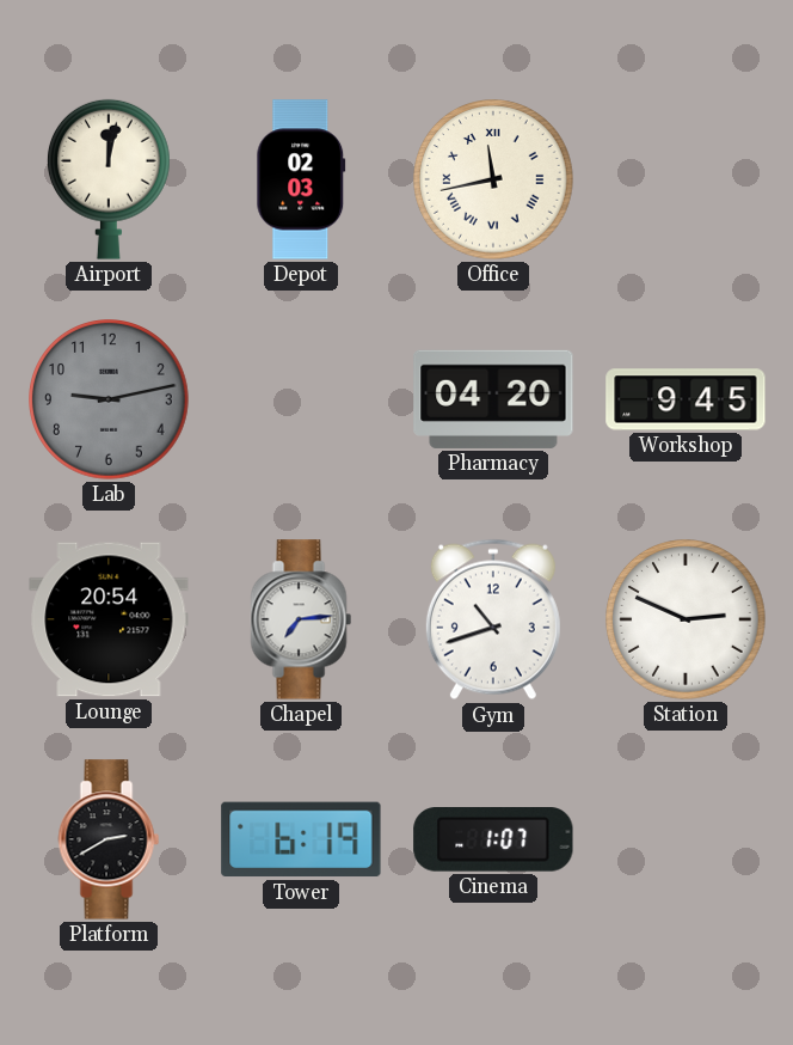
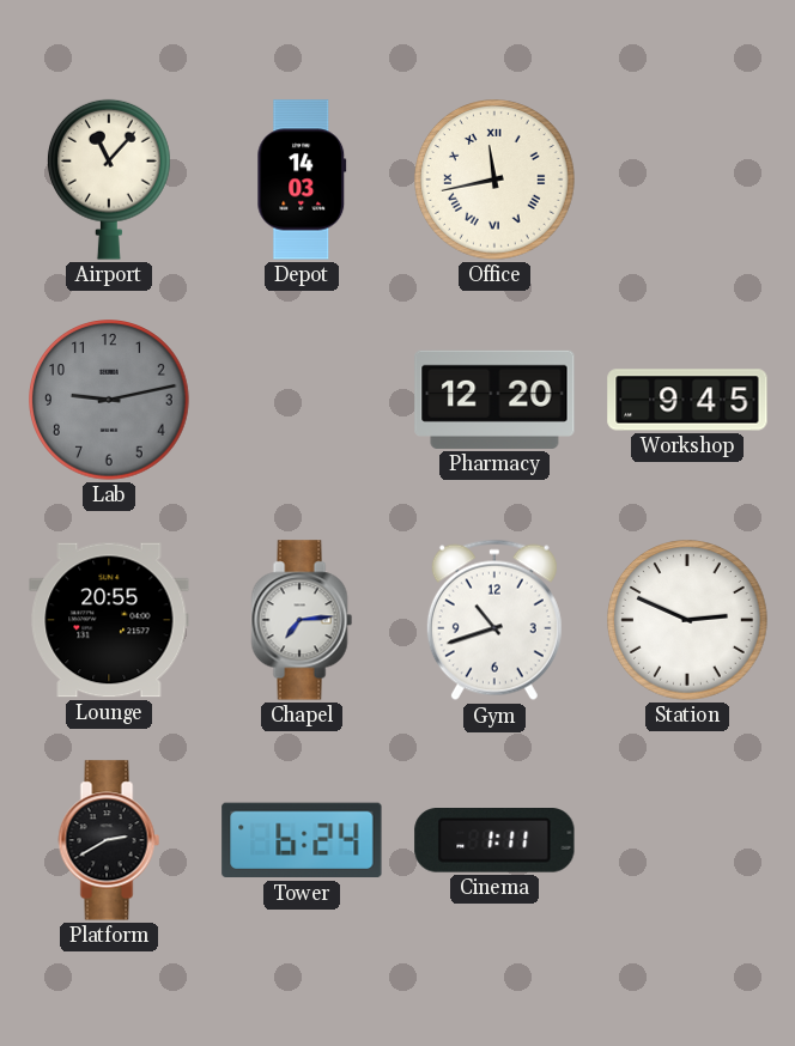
Airport: 12:02 -> 11:07
Depot: 02:03 -> 14:03
Pharmacy: 04:20 -> 12:20
Lounge: 20:54 -> 20:55
Tower: 6:19 -> 6:24
Cinema: 1:07 -> 1:11
